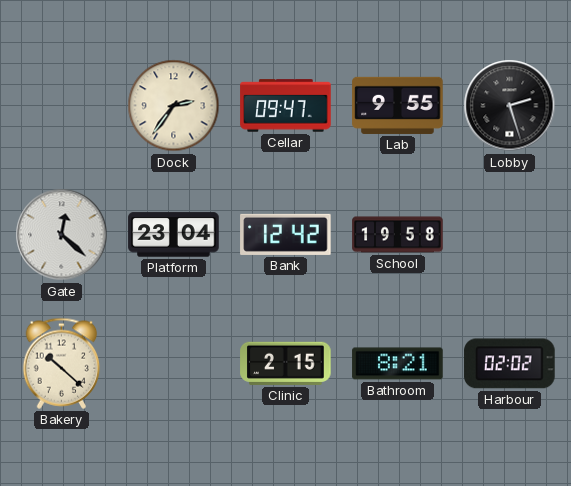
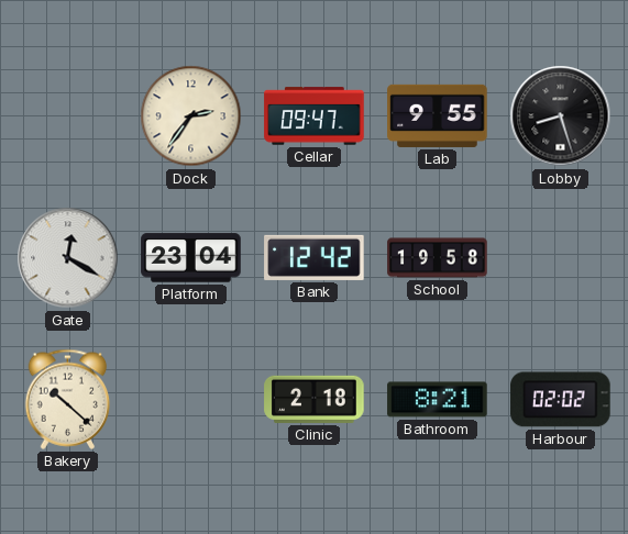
Lobby: 2:27 -> 8:27
Gate: 12:22 -> 12:20
Clinic: 2:15 -> 2:18
